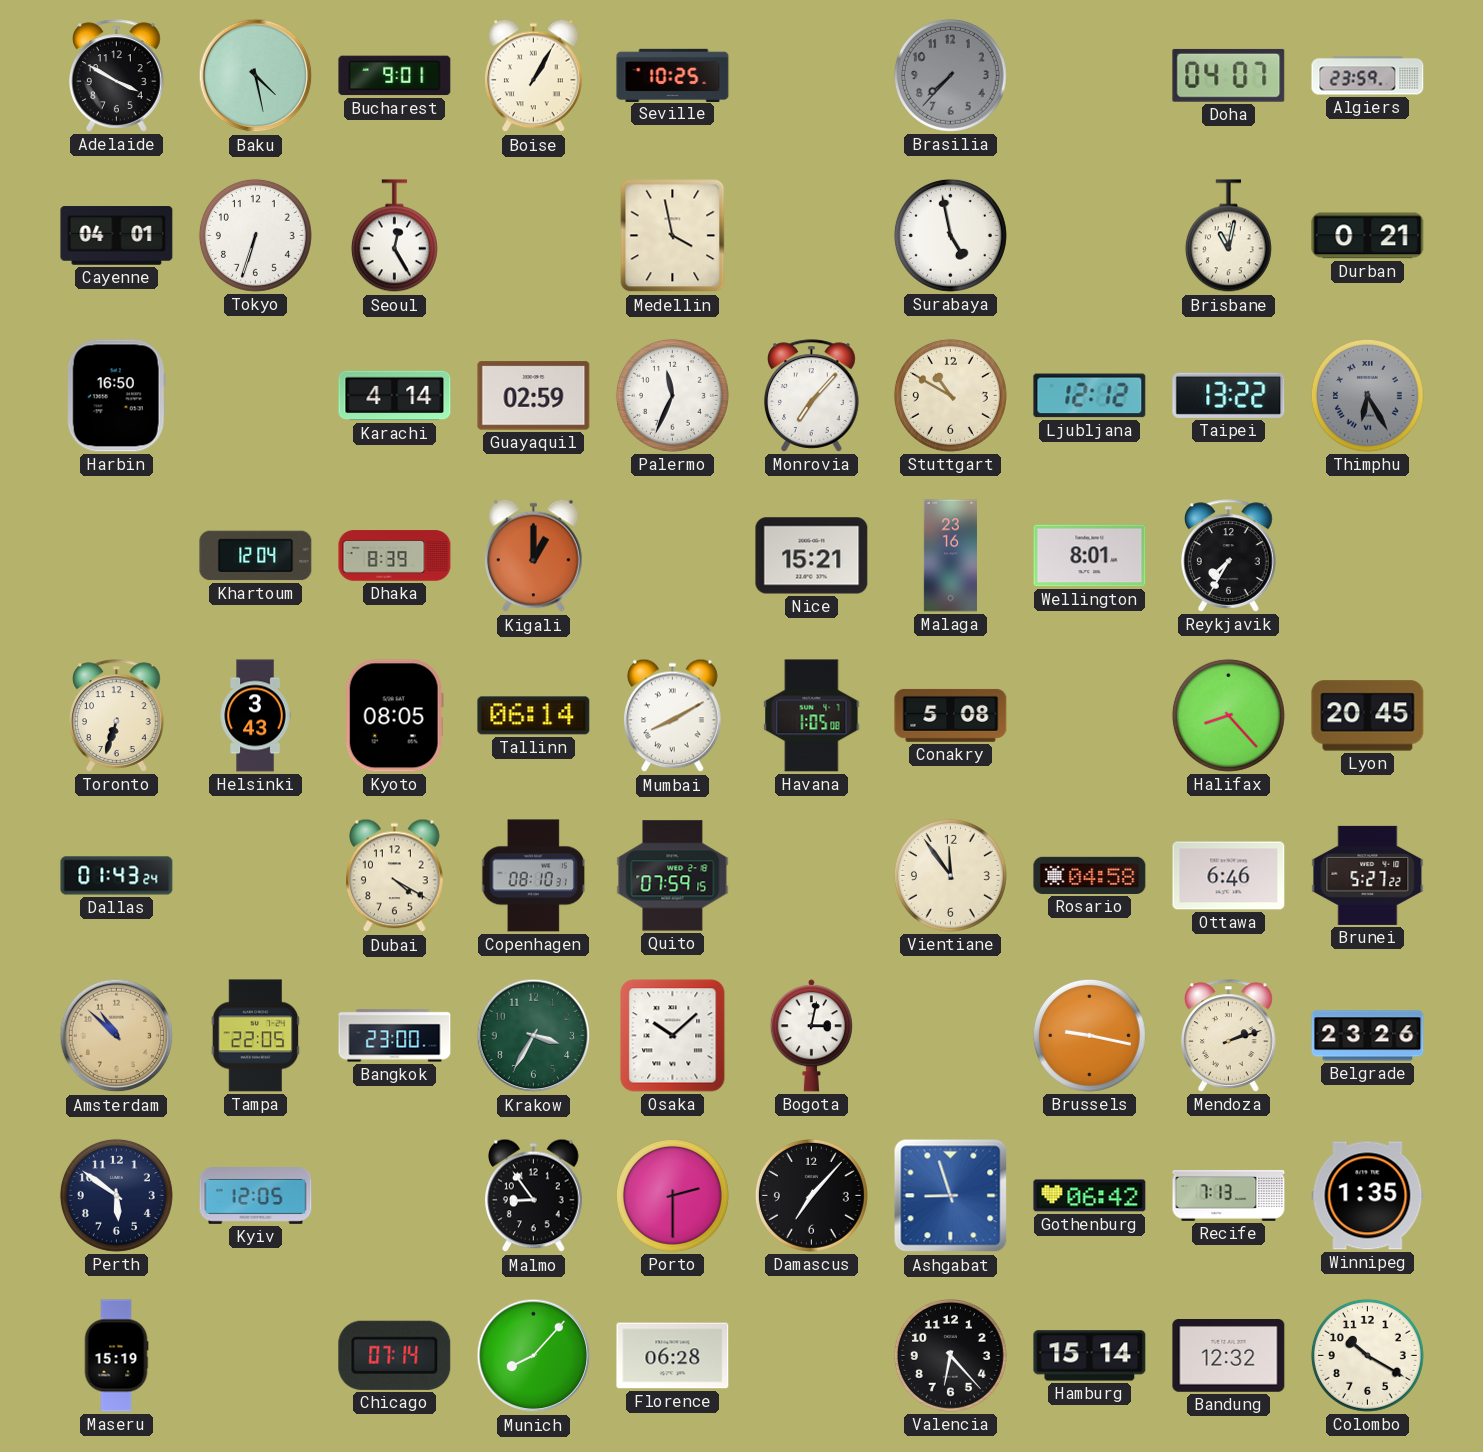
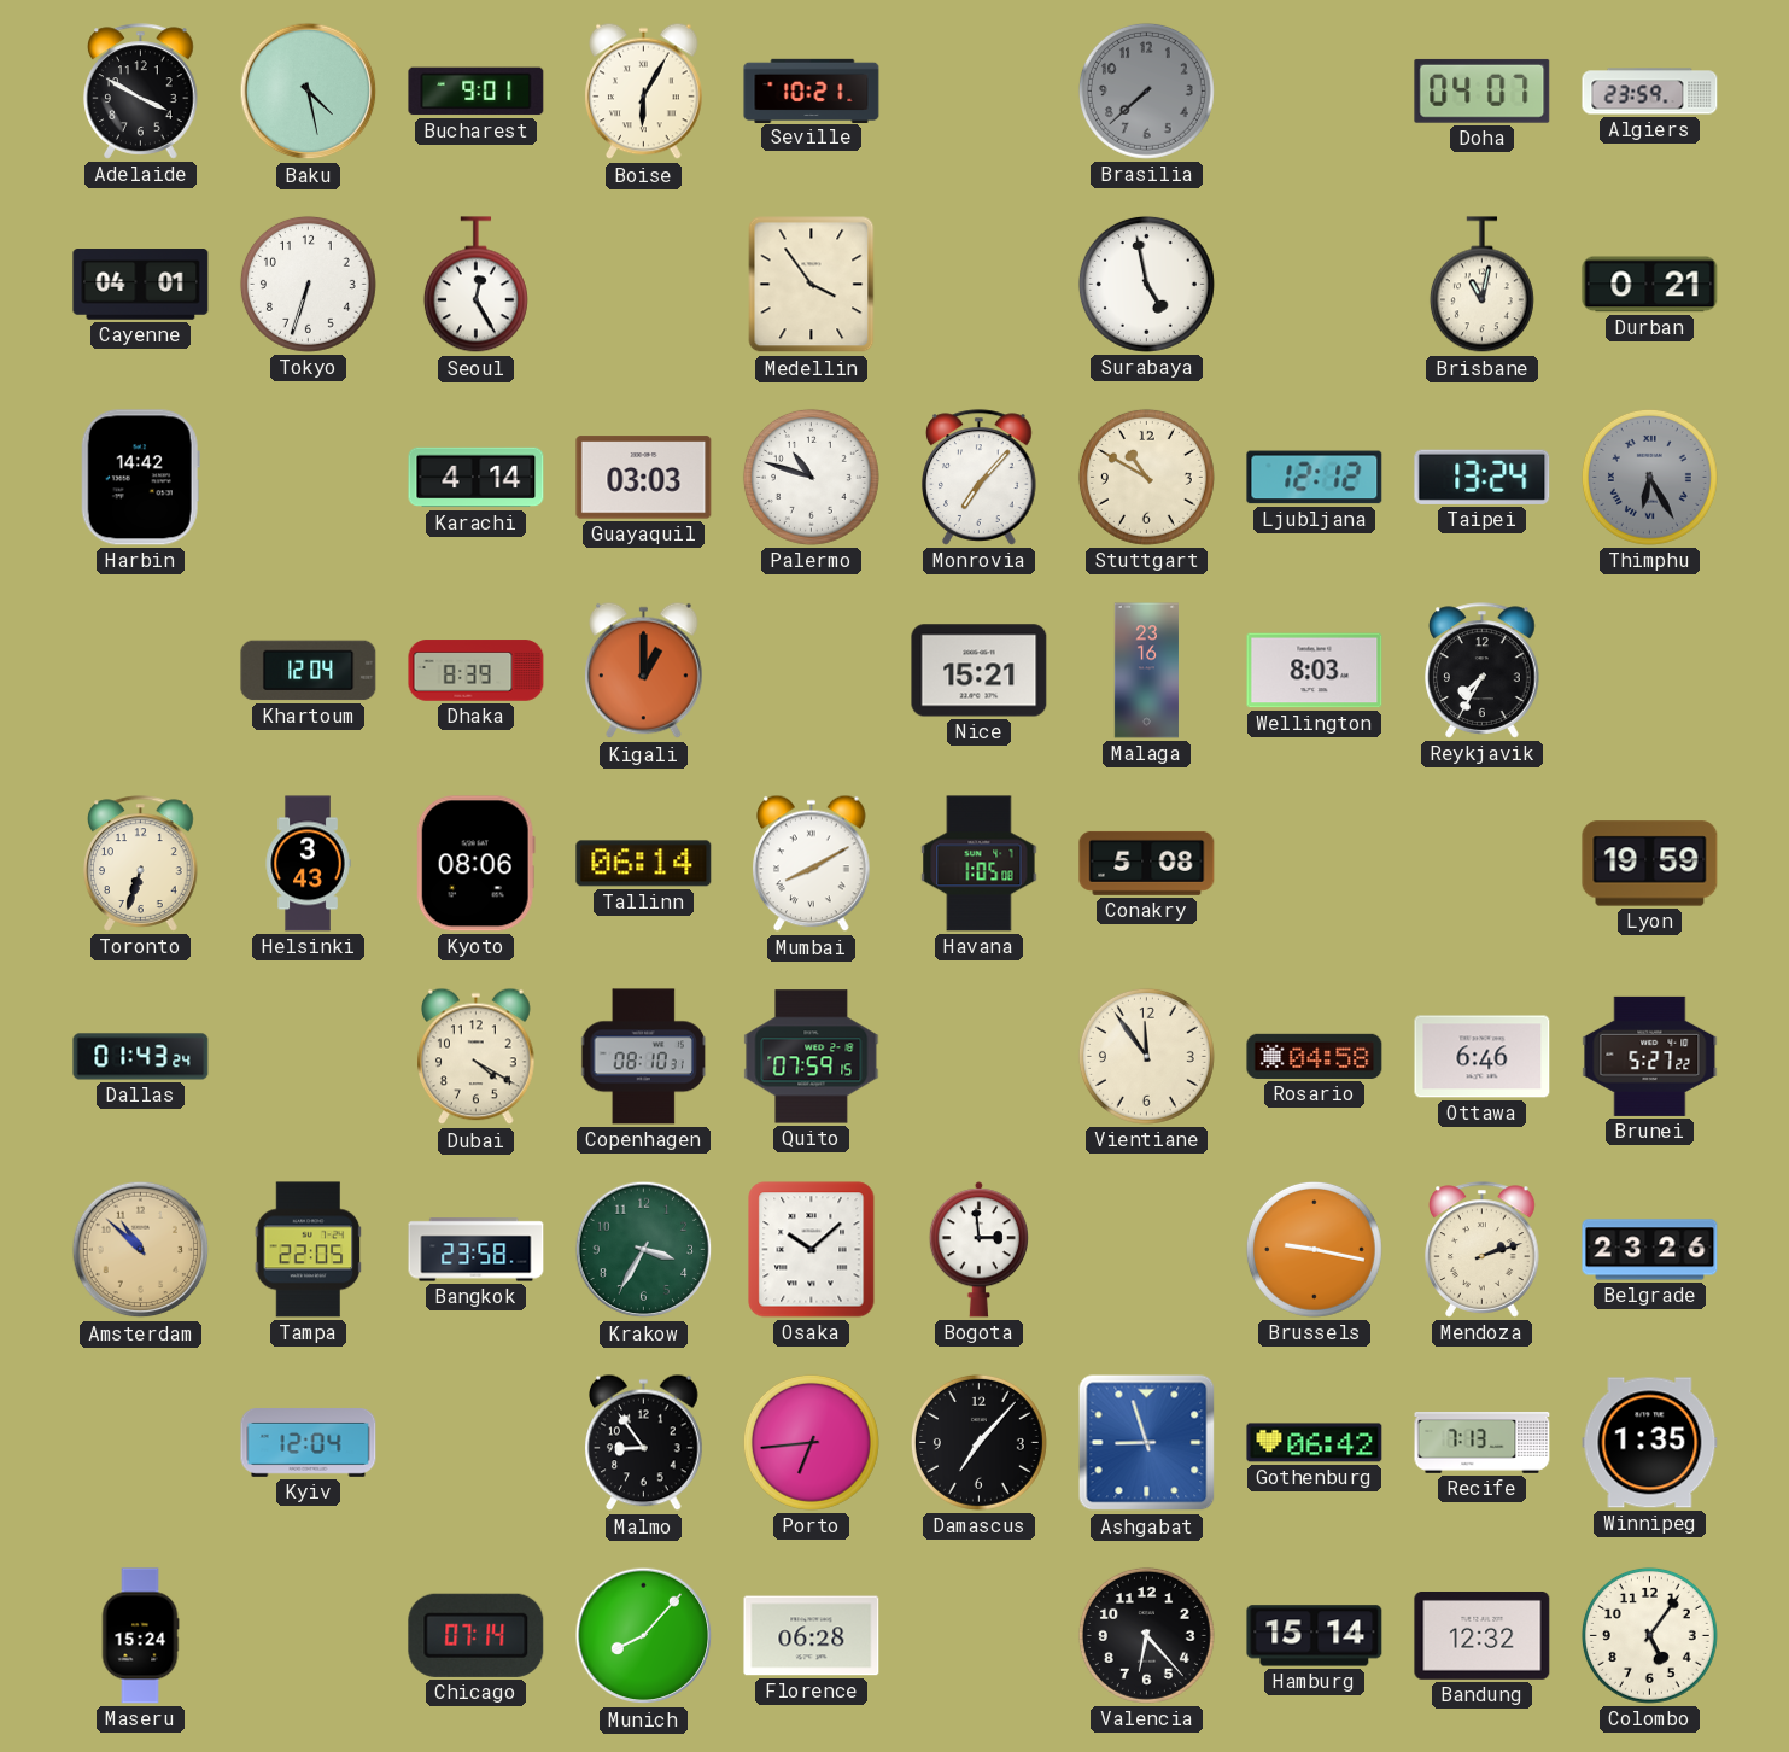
Boise: 1:05 -> 6:05
Seville: 10:25 -> 10:21
Brasilia: 7:37 -> 7:38
Medellin: 3:58 -> 3:54
Harbin: 16:50 -> 14:42
Guayaquil: 02:59 -> 03:03
Palermo: 11:34 -> 10:48
Taipei: 13:22 -> 13:24
Wellington: 8:01 -> 8:03
Kyoto: 08:05 -> 08:06
Halifax: 8:23 -> none
Lyon: 20:45 -> 19:59
Bangkok: 23:00 -> 23:58
Bogota: 3:02 -> 2:59
Perth: 5:51 -> none
Kyiv: 12:05 -> 12:04
Porto: 2:30 -> 6:44
Maseru: 15:19 -> 15:24
Colombo: 10:20 -> 5:06
